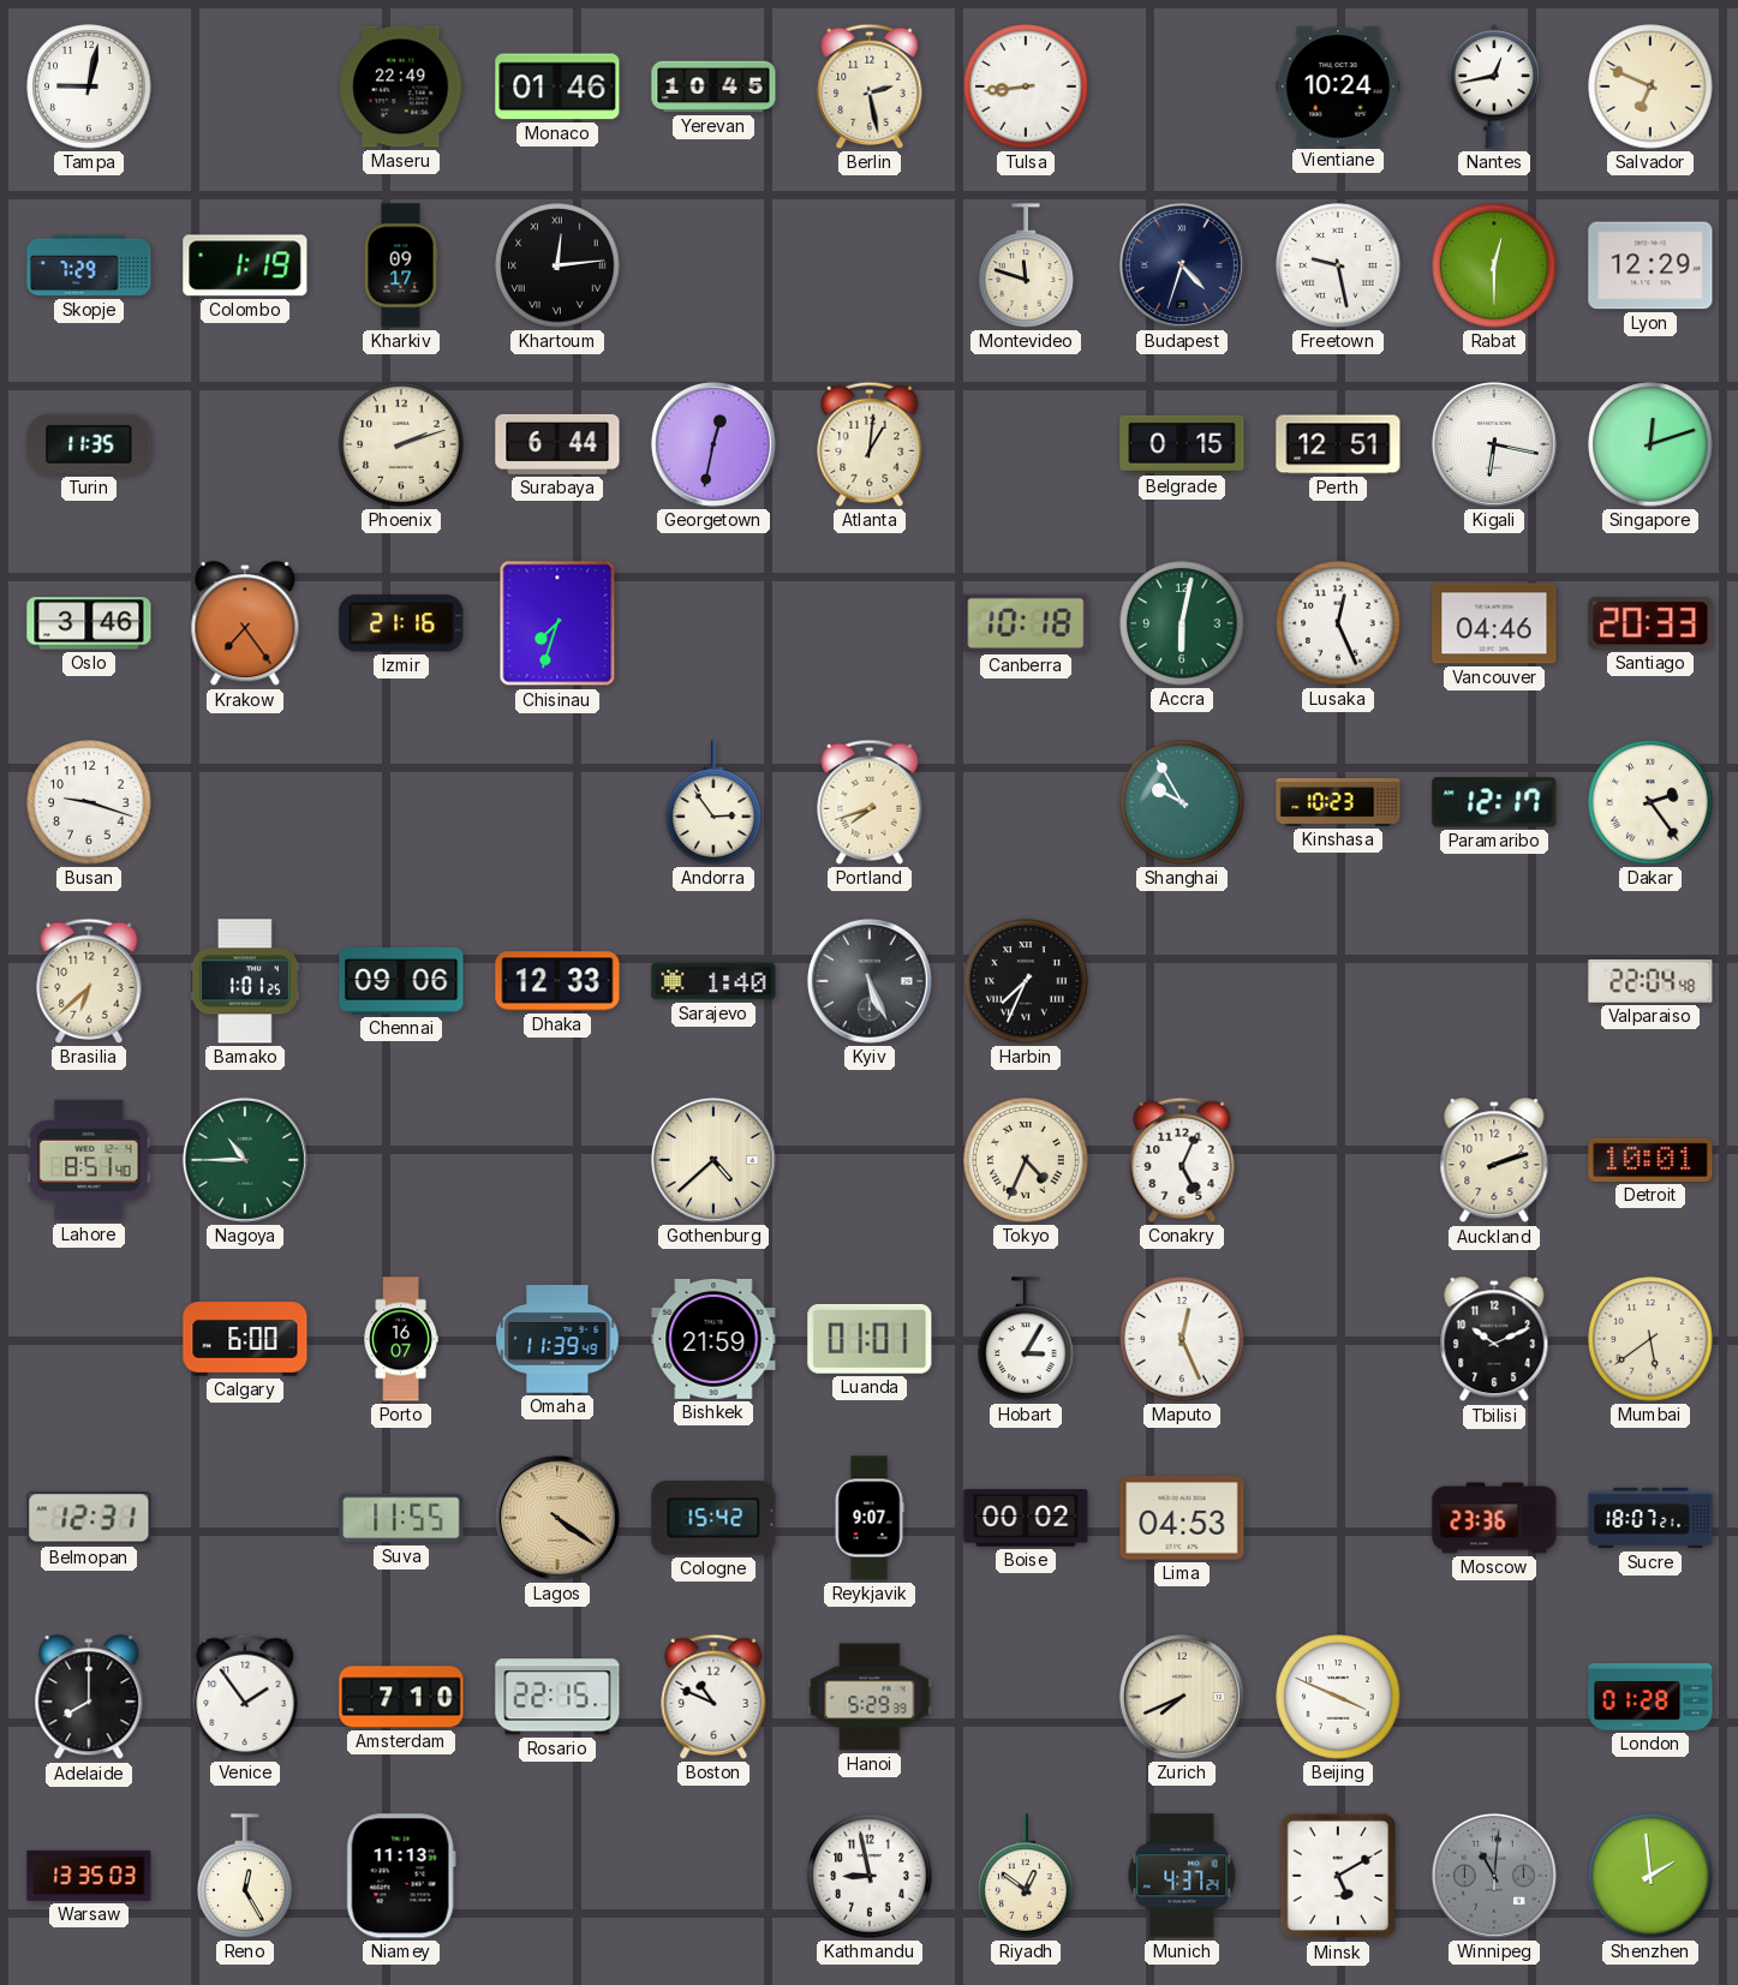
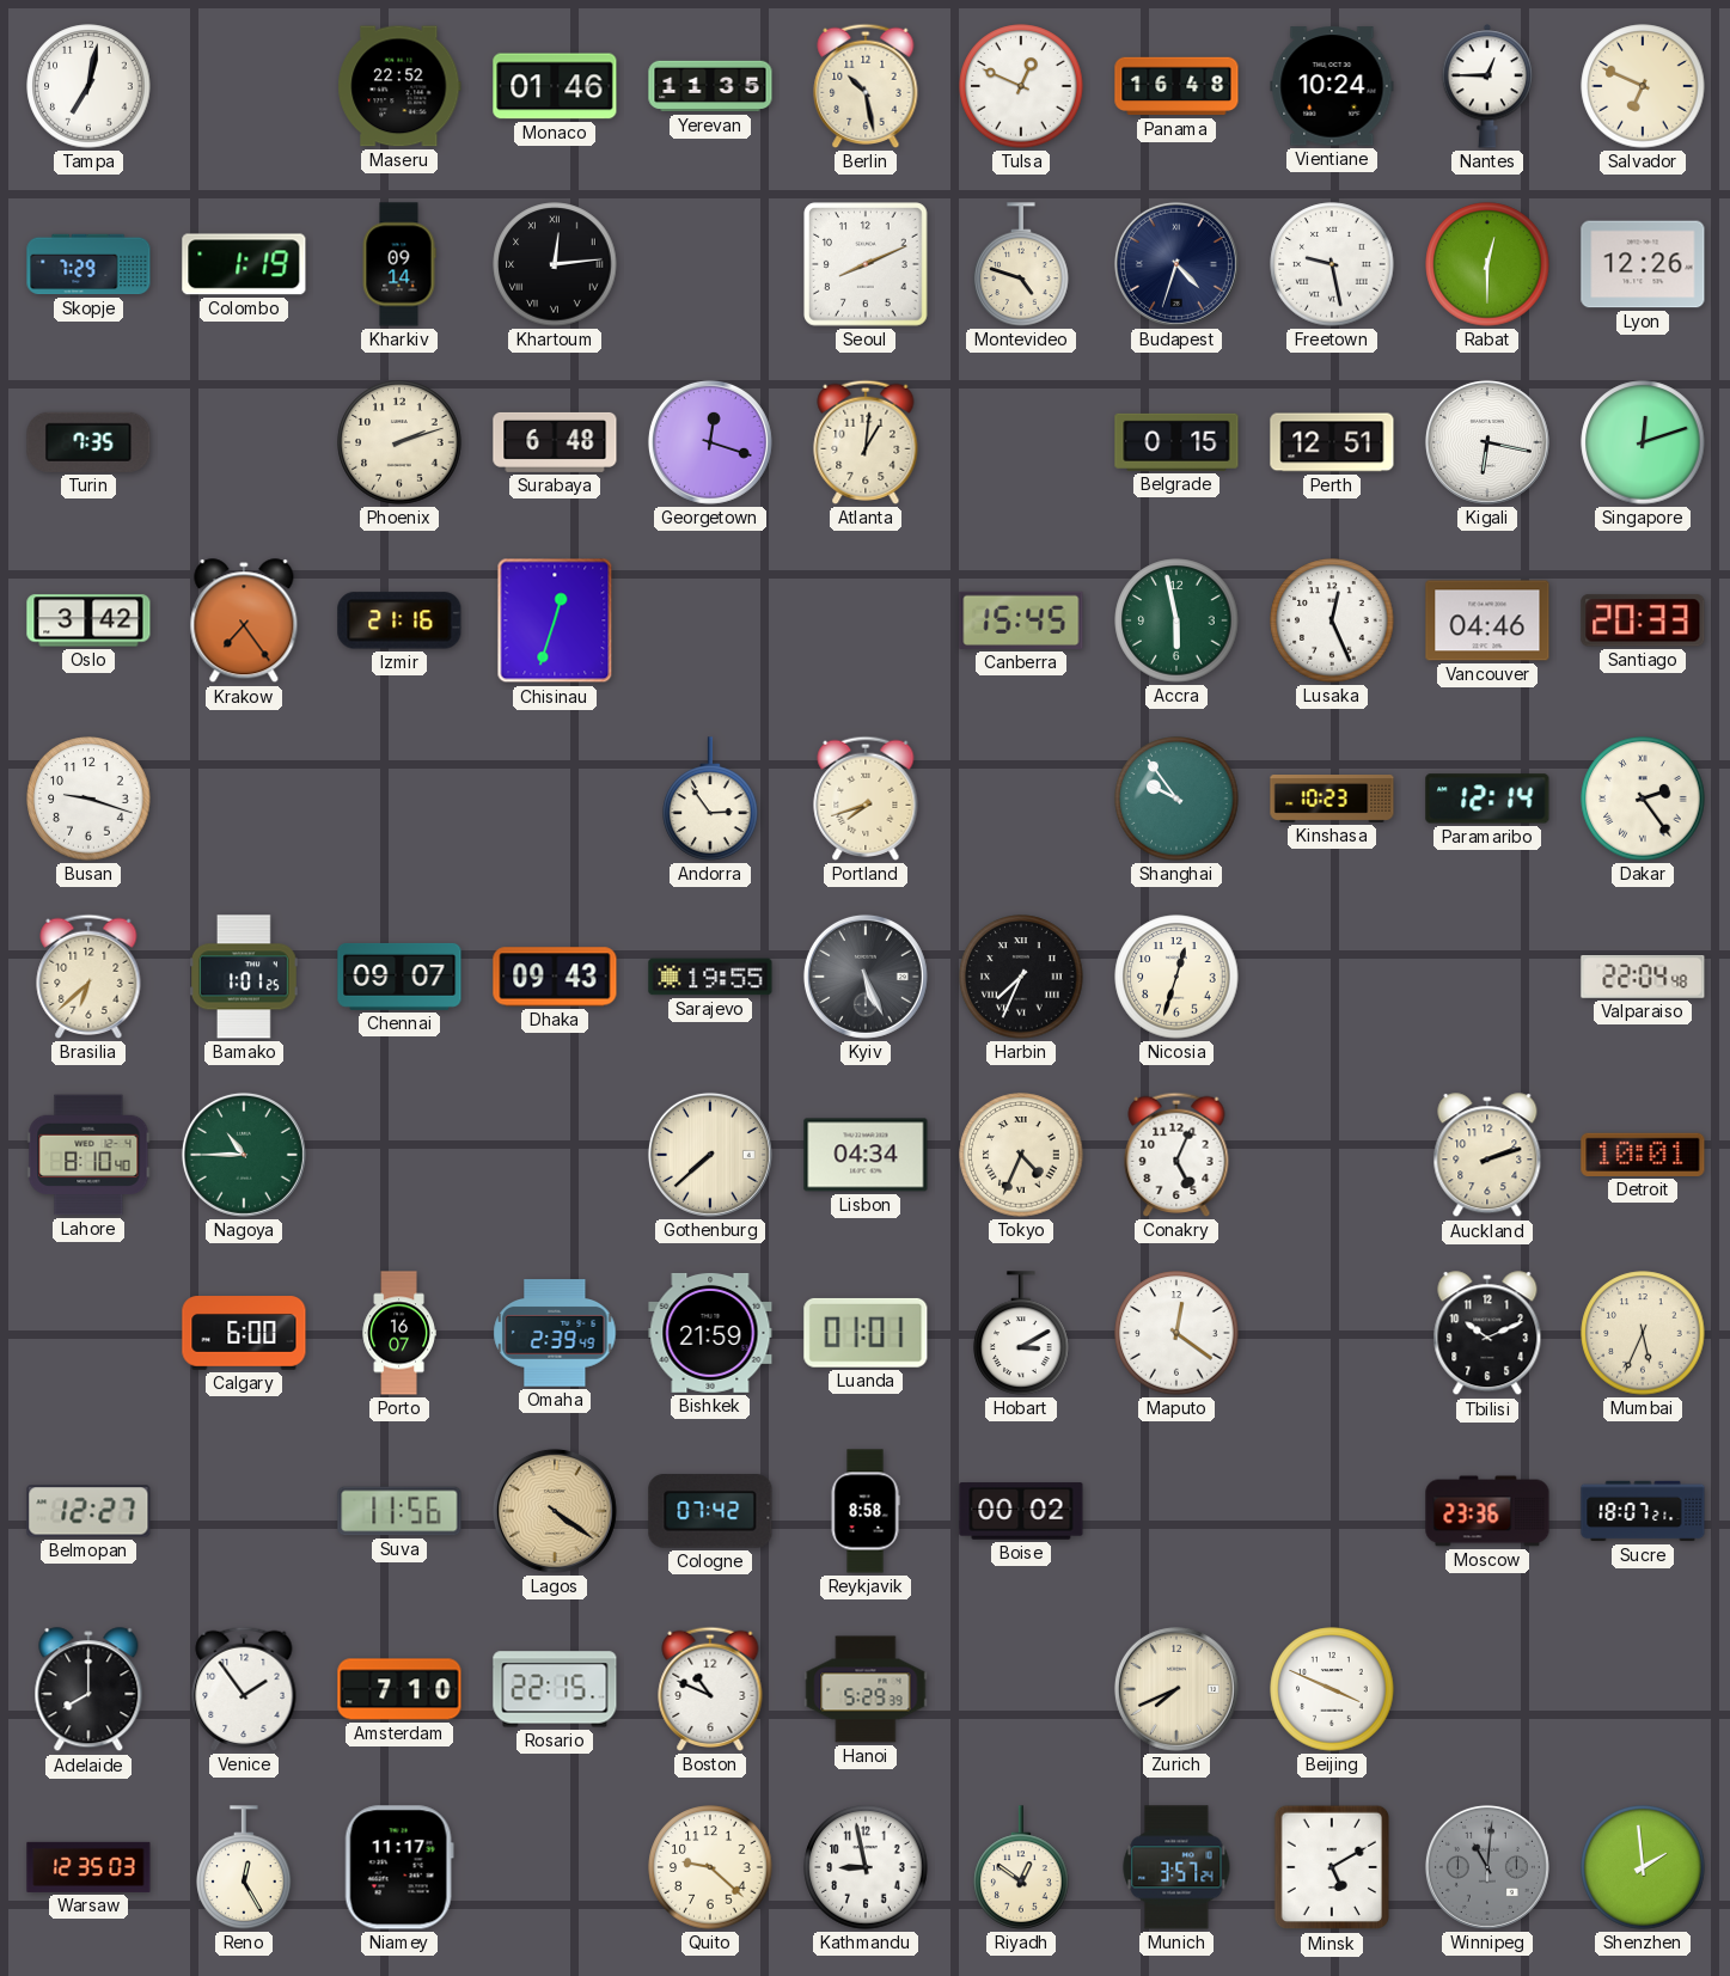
Tampa: 9:02 -> 7:02
Maseru: 22:49 -> 22:52
Yerevan: 10:45 -> 11:35
Berlin: 2:28 -> 10:28
Tulsa: 8:44 -> 12:49
Panama: none -> 16:48
Nantes: 12:43 -> 12:45
Kharkiv: 09:17 -> 09:14
Seoul: none -> 8:11
Montevideo: 11:48 -> 4:48
Lyon: 12:29 -> 12:26
Turin: 11:35 -> 7:35
Surabaya: 6:44 -> 6:48
Georgetown: 12:32 -> 12:18
Oslo: 3:46 -> 3:42
Chisinau: 7:33 -> 12:33
Canberra: 10:18 -> 15:45
Accra: 6:02 -> 5:58
Shanghai: 9:55 -> 9:54
Paramaribo: 12:17 -> 12:14
Chennai: 09:06 -> 09:07
Dhaka: 12:33 -> 09:43
Sarajevo: 1:40 -> 19:55
Nicosia: none -> 12:33
Lahore: 8:51 -> 8:10
Gothenburg: 4:38 -> 7:38
Lisbon: none -> 04:34
Omaha: 11:39 -> 2:39
Hobart: 3:05 -> 3:10
Maputo: 12:26 -> 12:21
Mumbai: 5:39 -> 5:34
Belmopan: 12:31 -> 12:27
Suva: 11:55 -> 11:56
Cologne: 15:42 -> 07:42
Reykjavik: 9:07 -> 8:58
Lima: 04:53 -> none
London: 01:28 -> none
Warsaw: 13:35 -> 12:35
Niamey: 11:13 -> 11:17
Quito: none -> 9:22
Munich: 4:37 -> 3:57
